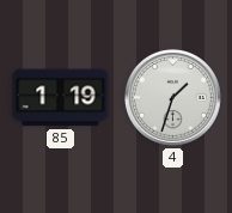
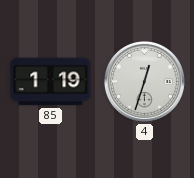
4: 1:33 -> 12:33
